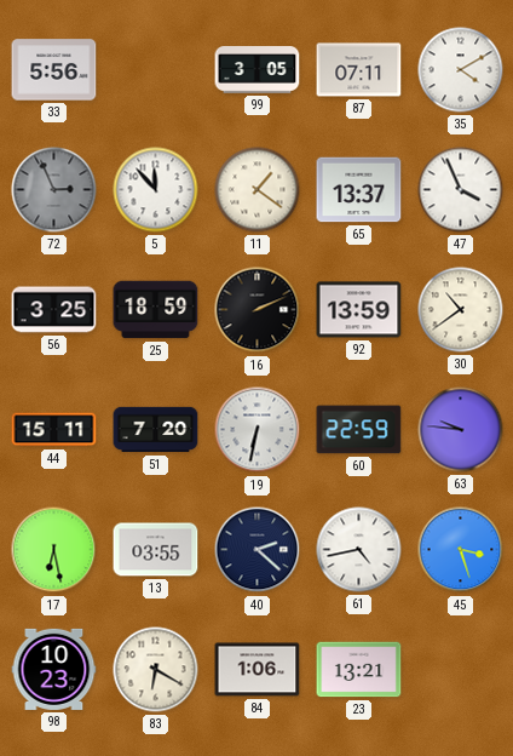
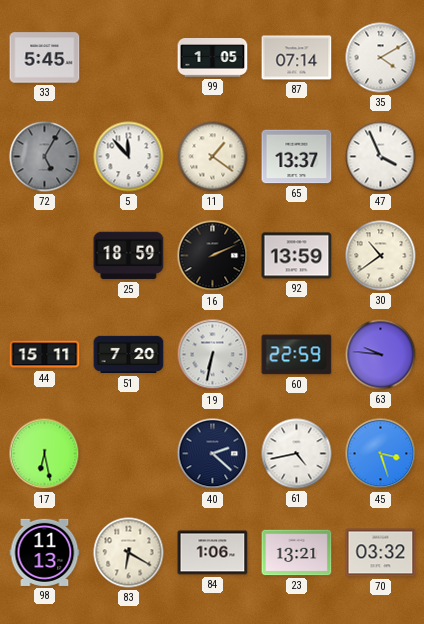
33: 5:56 -> 5:45
99: 3:05 -> 1:05
87: 07:11 -> 07:14
72: 2:56 -> 5:05
56: 3:25 -> none
13: 03:55 -> none
98: 10:23 -> 11:13
70: none -> 03:32
